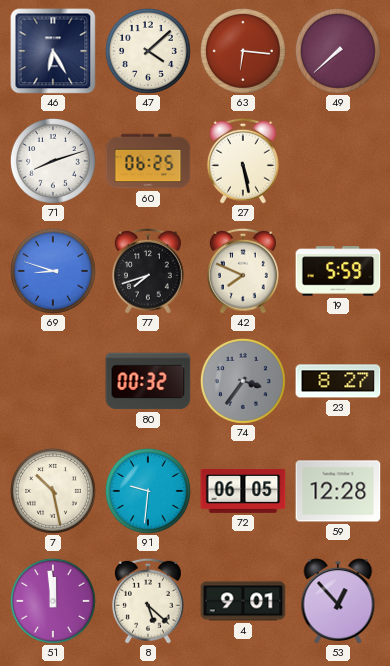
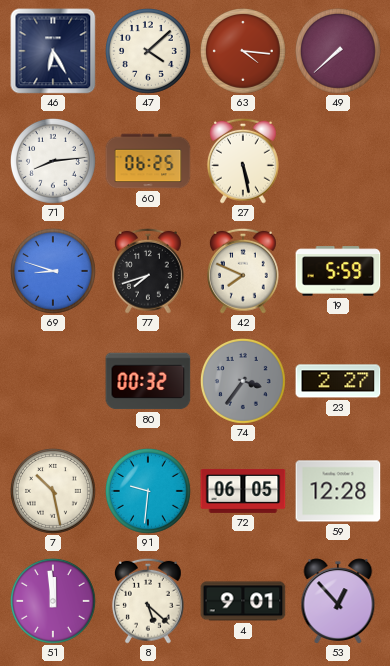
63: 6:16 -> 4:16
71: 8:12 -> 8:14
23: 8:27 -> 2:27
